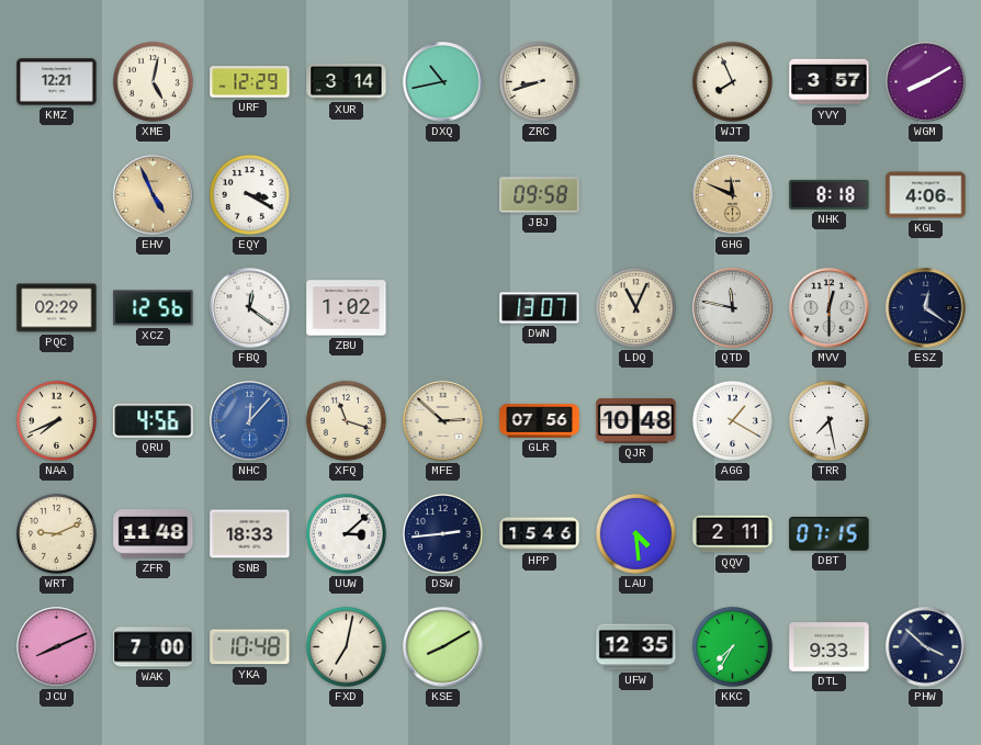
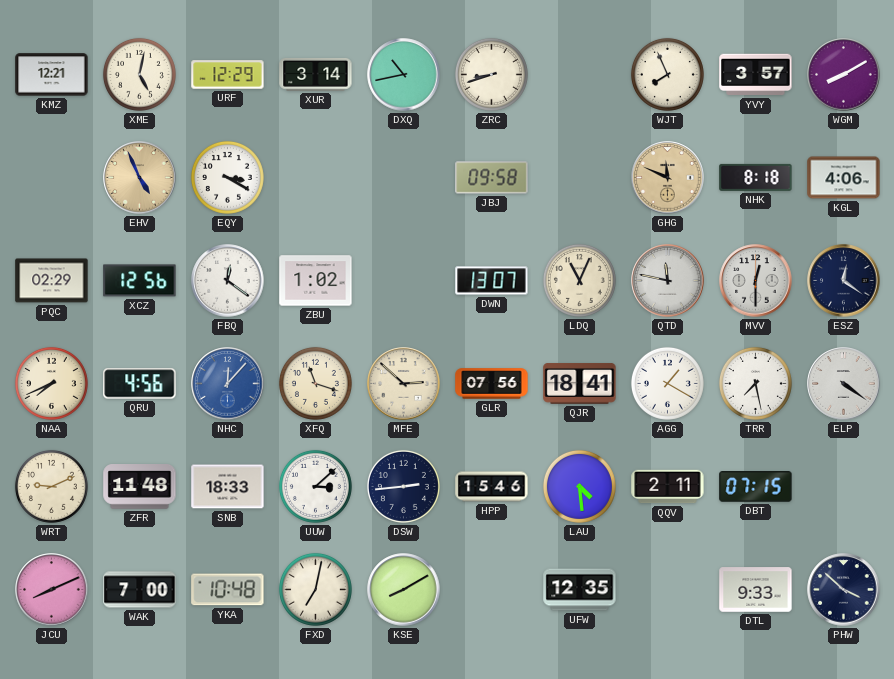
QJR: 10:48 -> 18:41
ELP: none -> 4:21
KKC: 7:35 -> none
